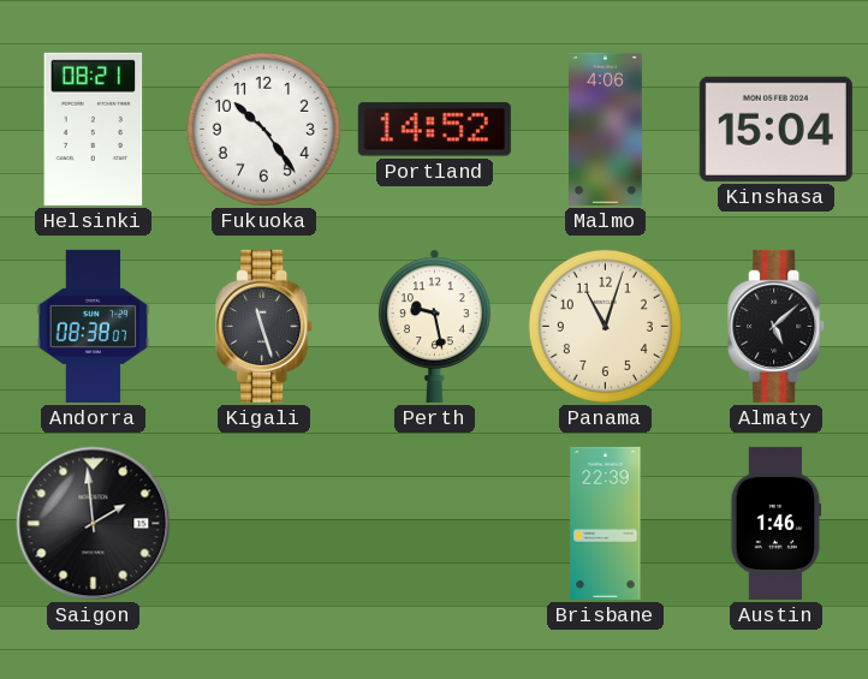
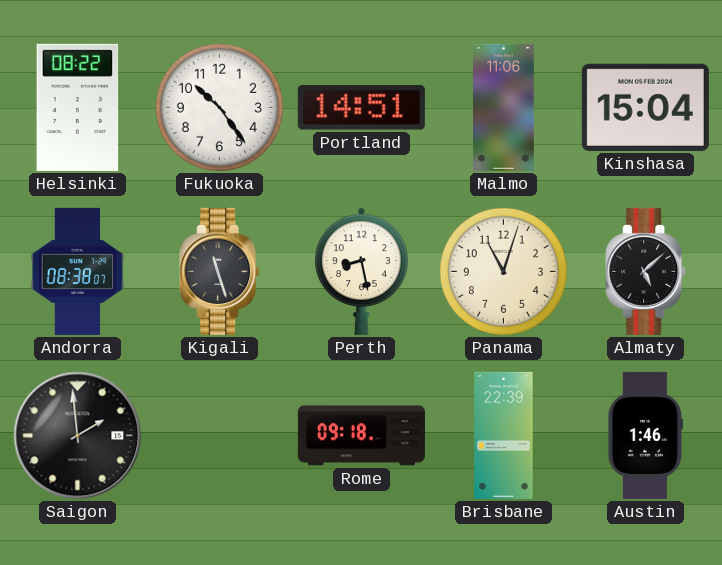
Helsinki: 08:21 -> 08:22
Portland: 14:52 -> 14:51
Malmo: 4:06 -> 11:06
Perth: 9:28 -> 8:28
Rome: none -> 09:18
